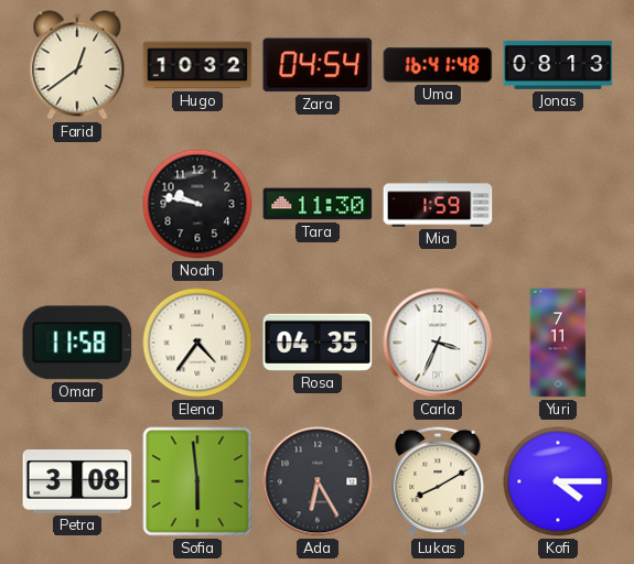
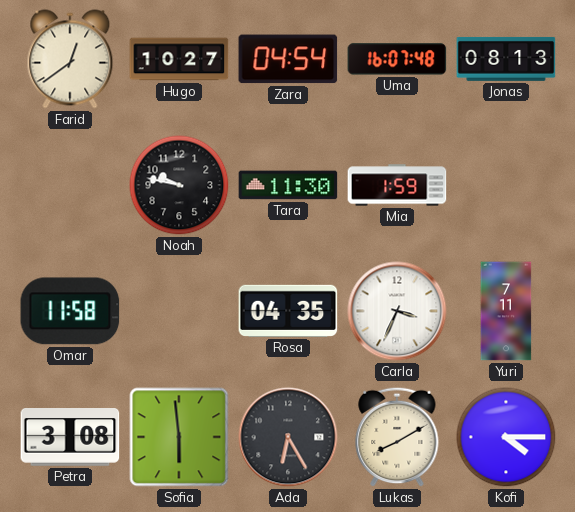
Hugo: 10:32 -> 10:27
Uma: 16:41 -> 16:07
Elena: 4:36 -> none
